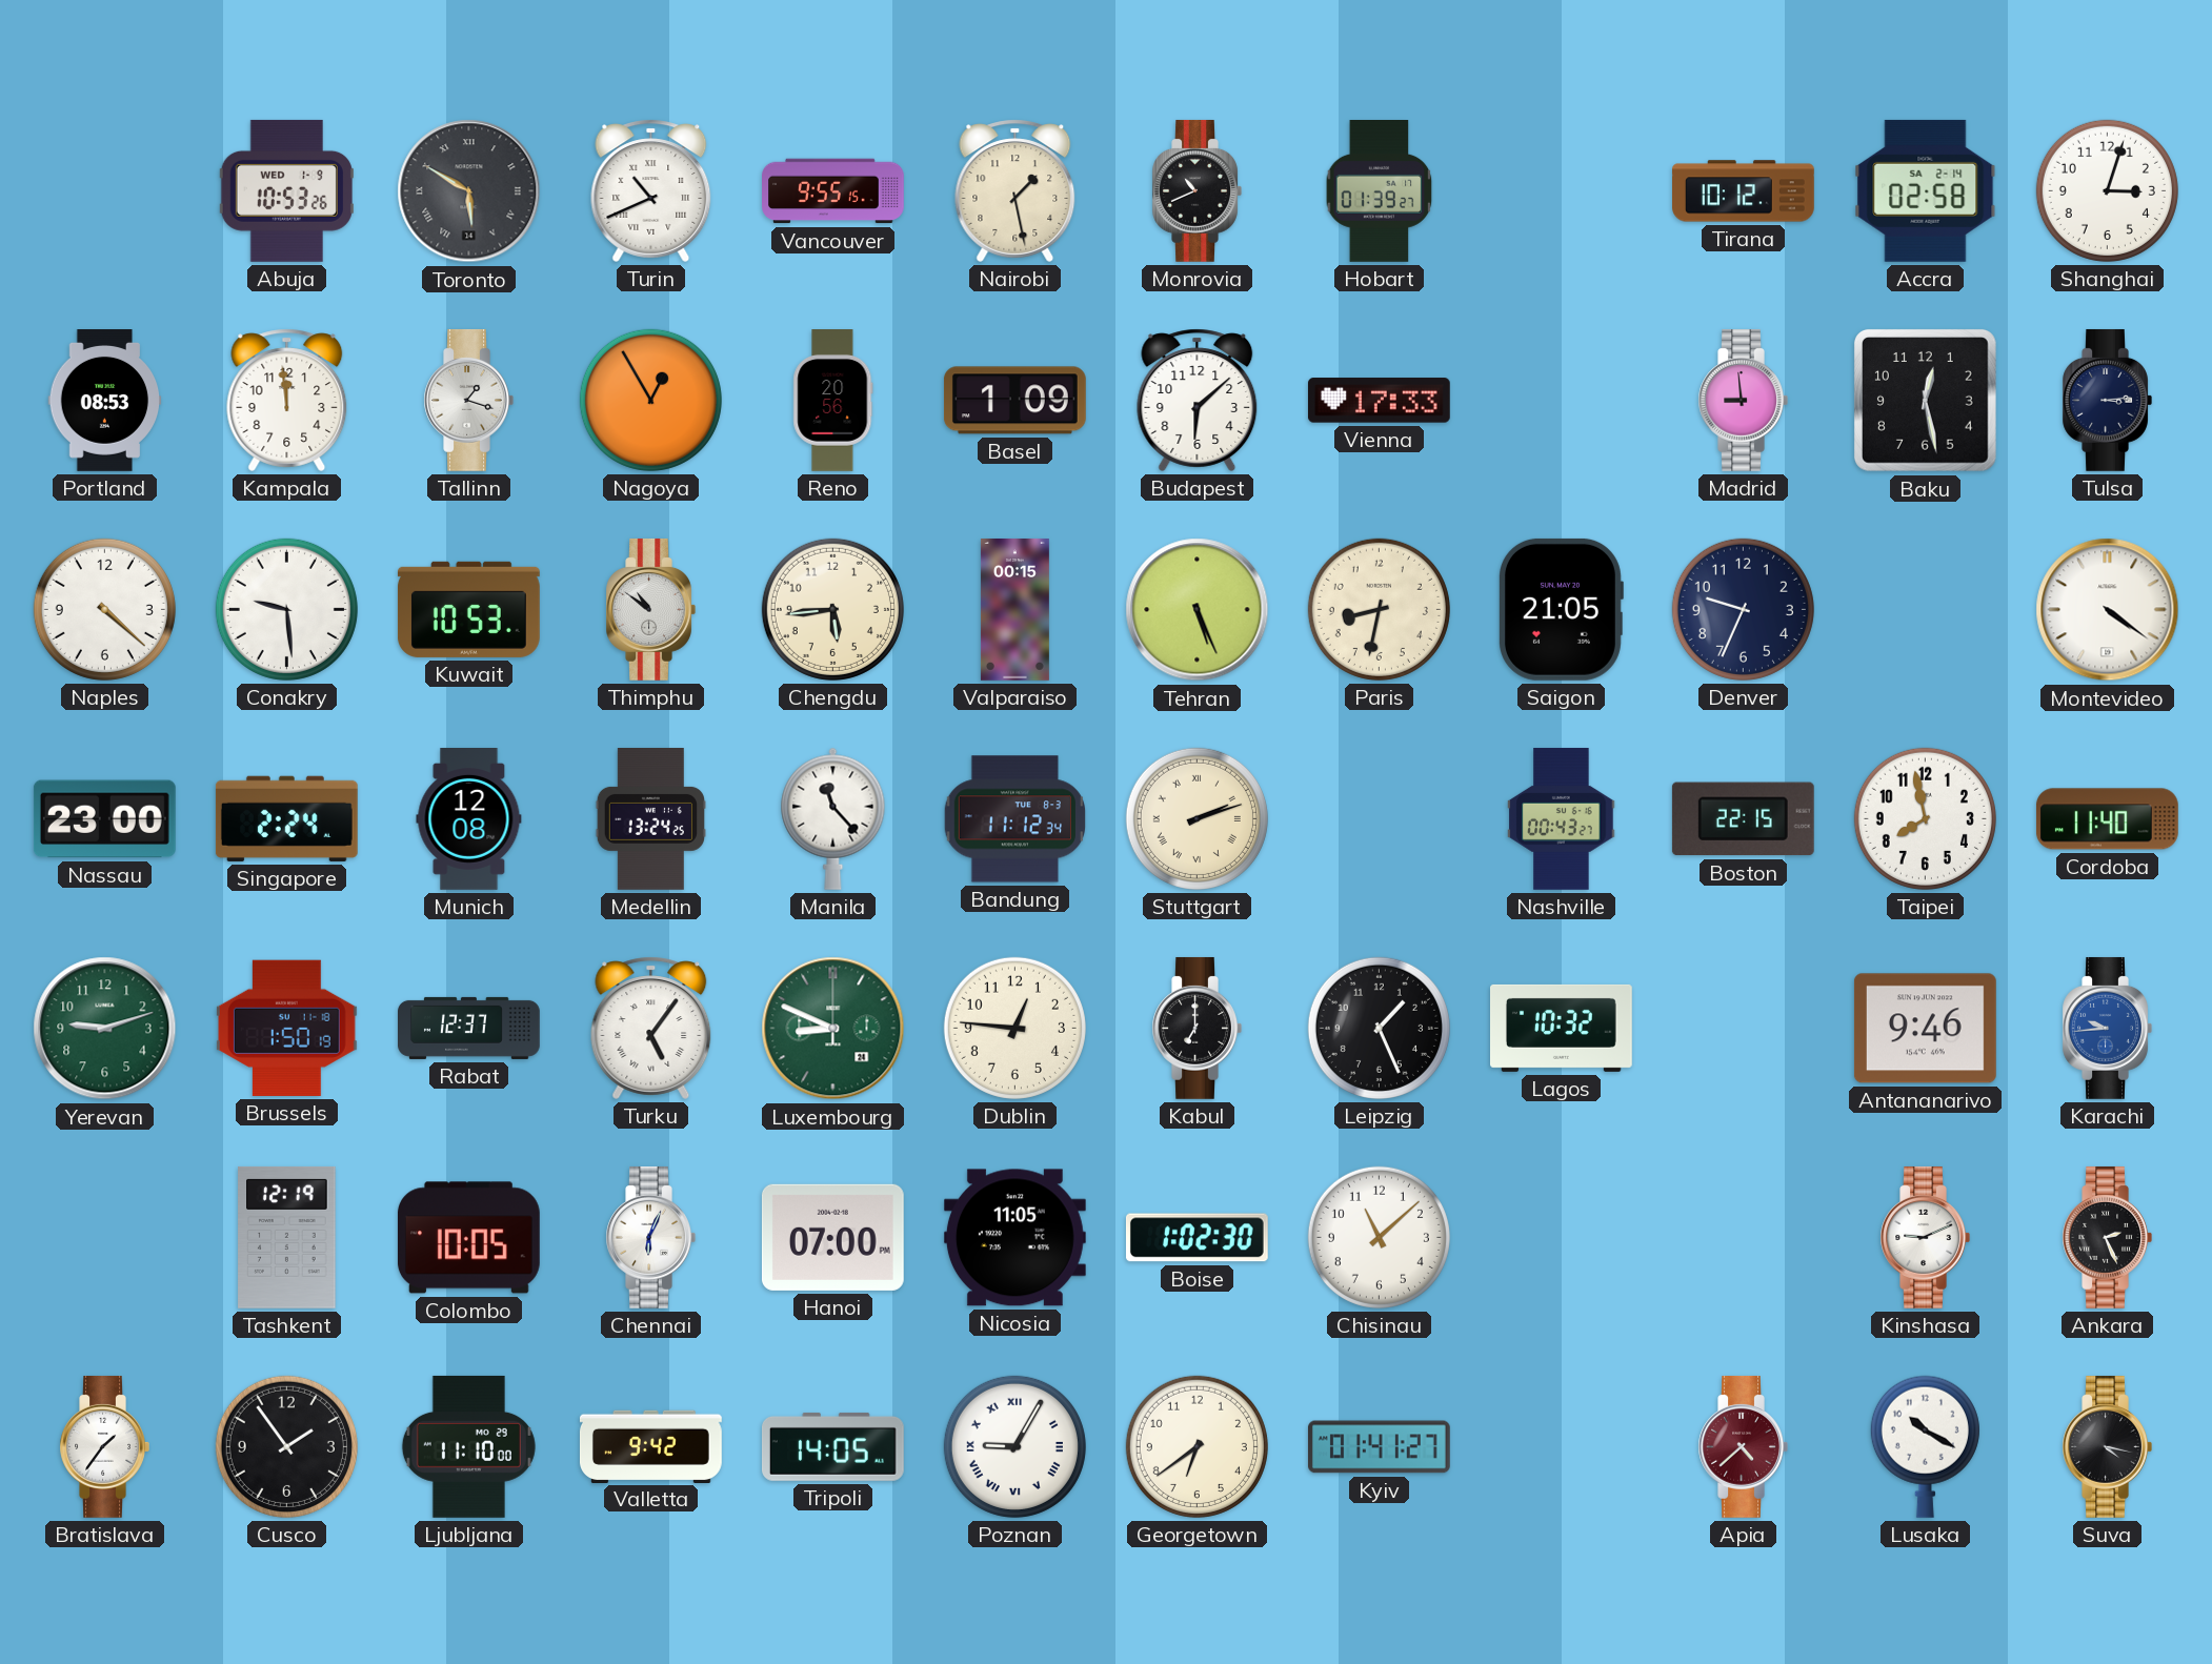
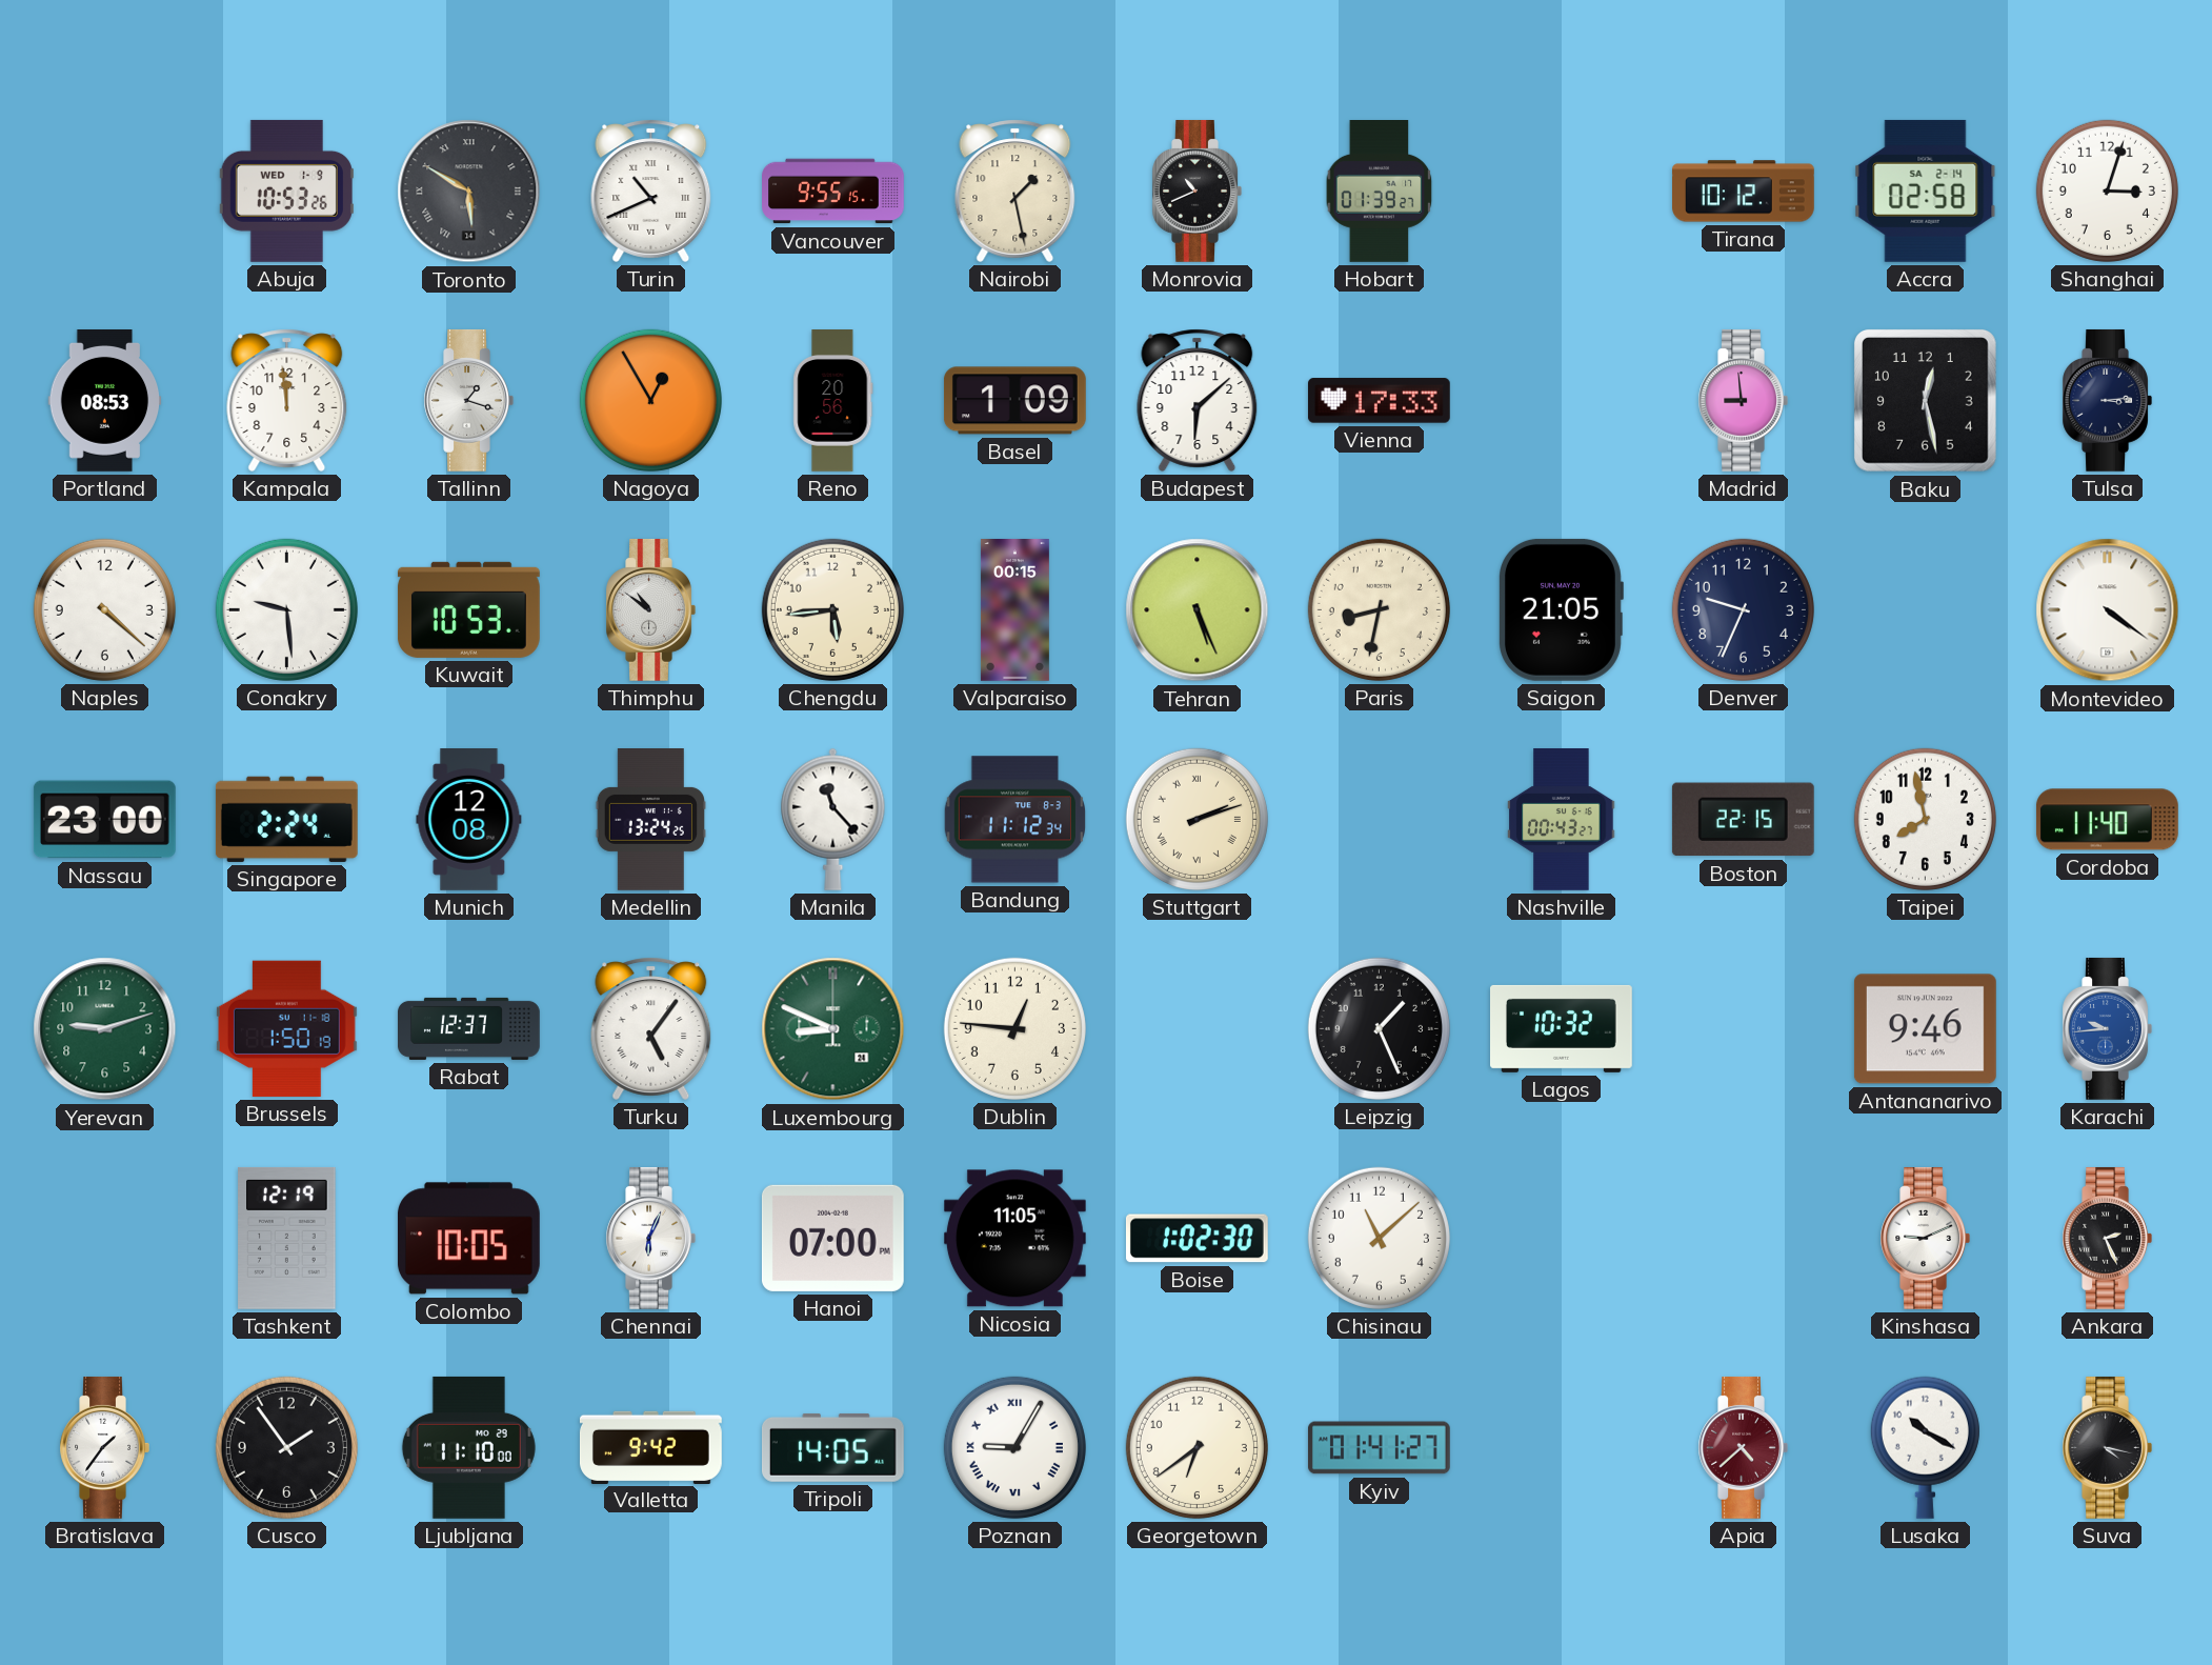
Kabul: 7:00 -> none
